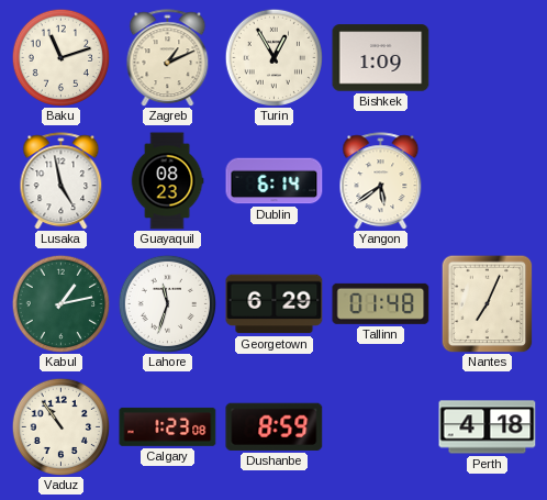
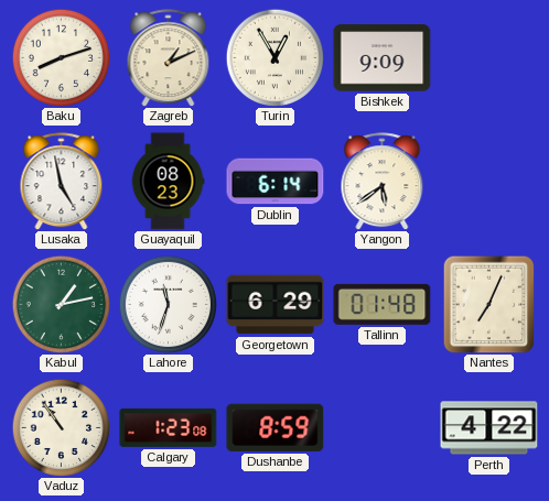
Baku: 11:12 -> 8:12
Bishkek: 1:09 -> 9:09
Perth: 4:18 -> 4:22
